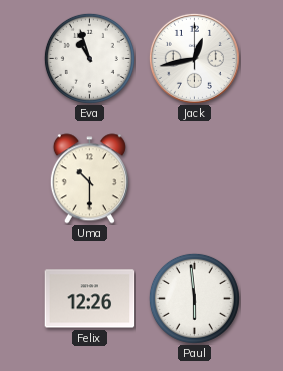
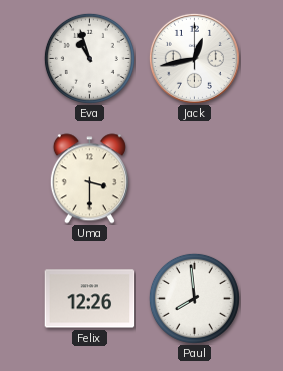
Uma: 10:30 -> 3:30
Paul: 5:59 -> 7:59
